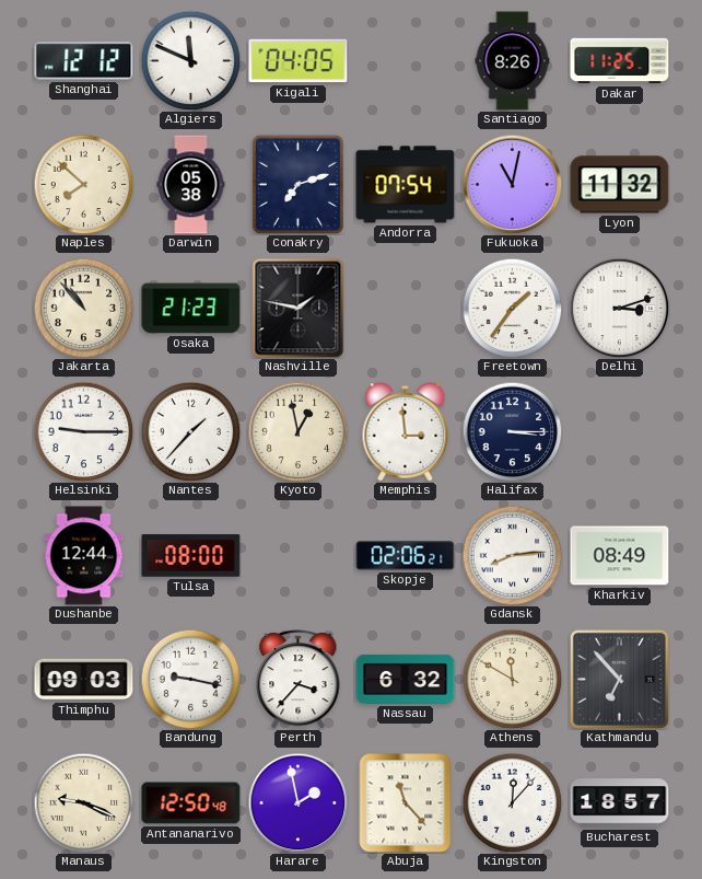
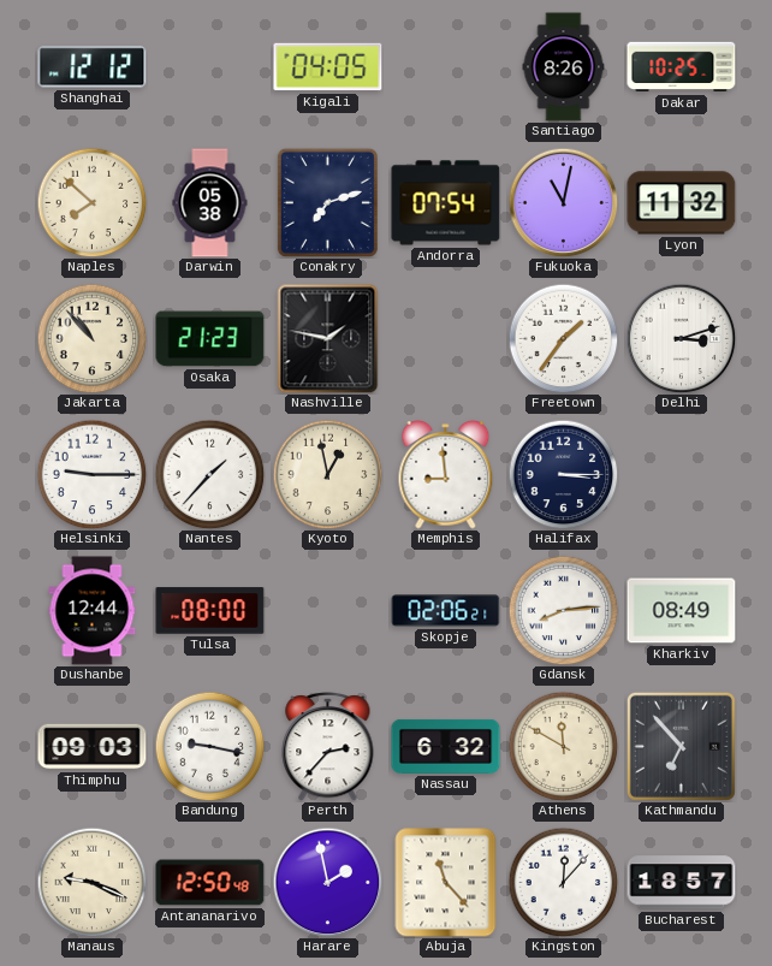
Algiers: 11:49 -> none
Dakar: 11:25 -> 10:25
Memphis: 2:59 -> 8:59
Perth: 3:37 -> 2:37
